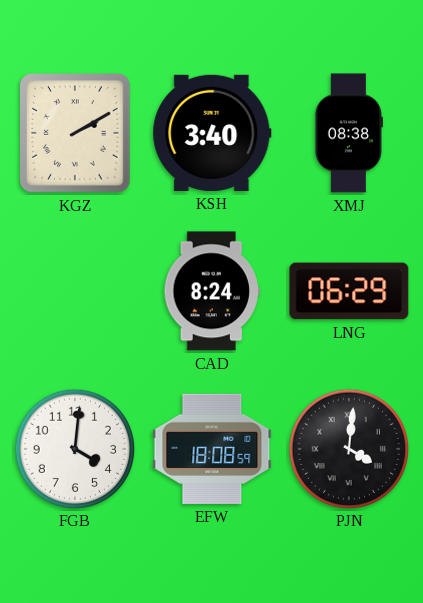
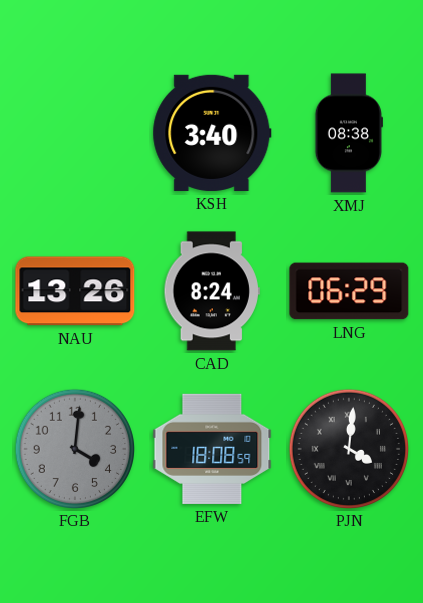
KGZ: 2:10 -> none
NAU: none -> 13:26
FGB dial: white -> grey
